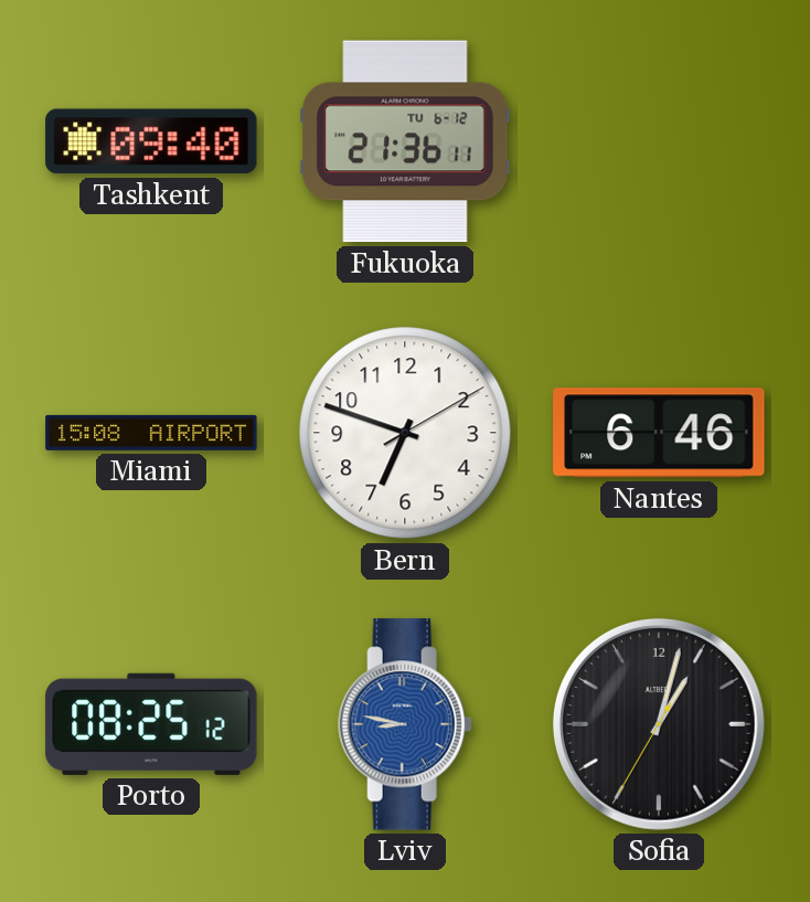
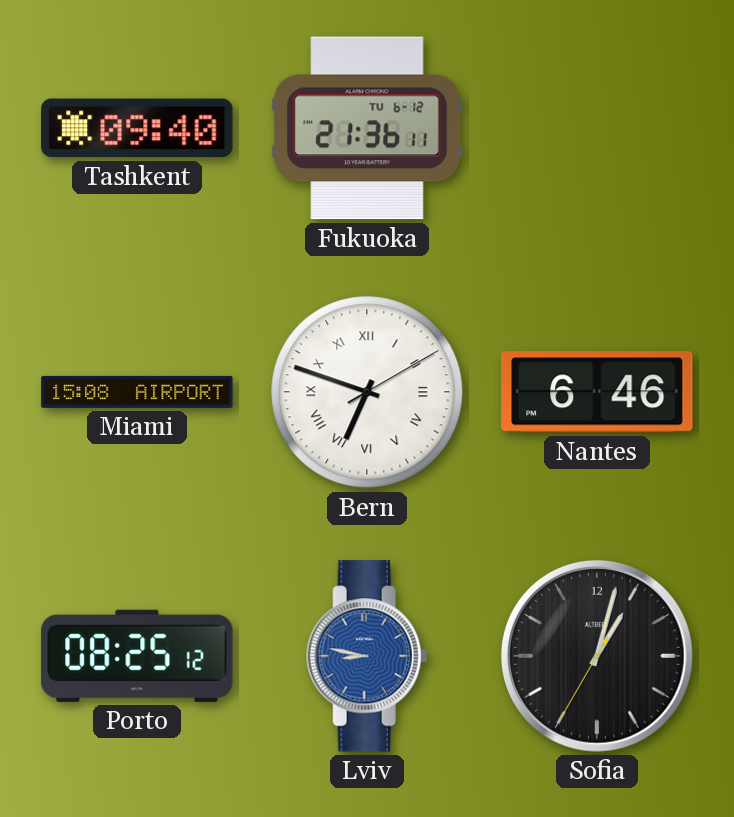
Bern numerals: Arabic -> Roman
